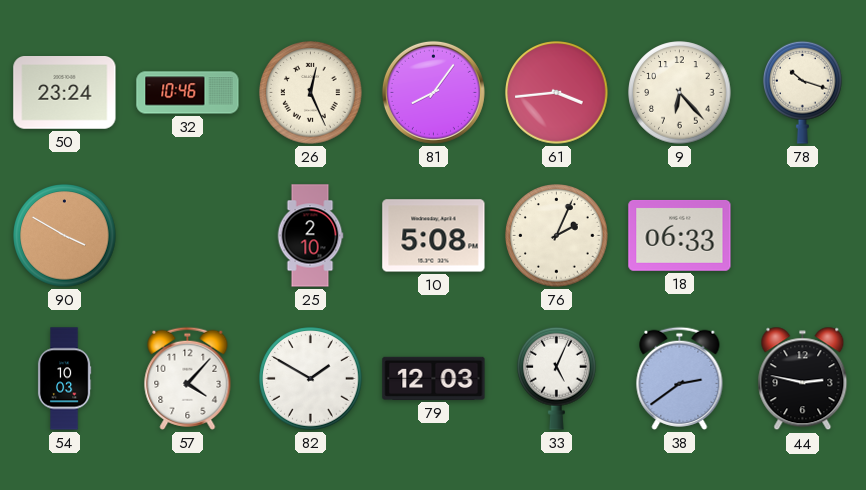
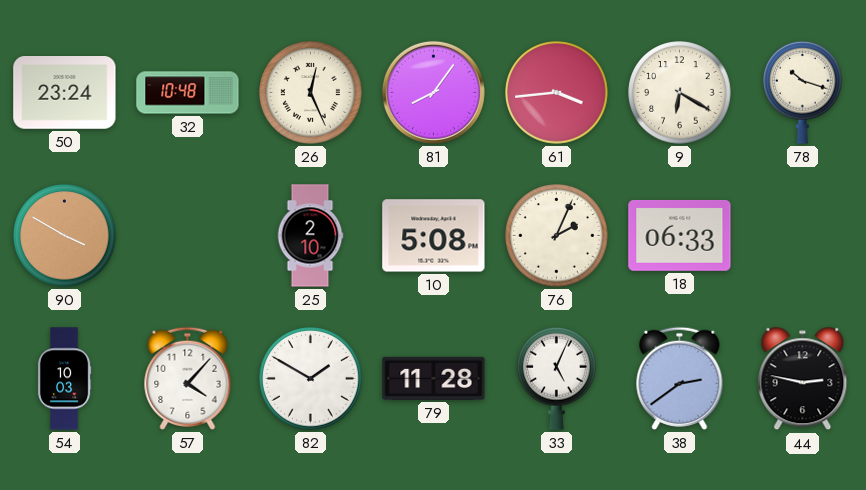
32: 10:46 -> 10:48
9: 6:23 -> 6:20
79: 12:03 -> 11:28
